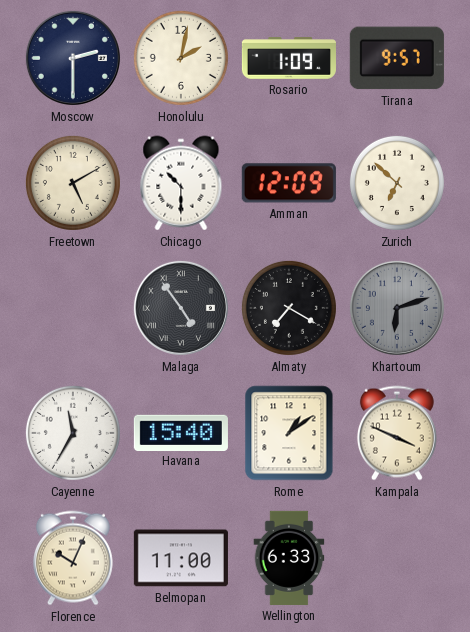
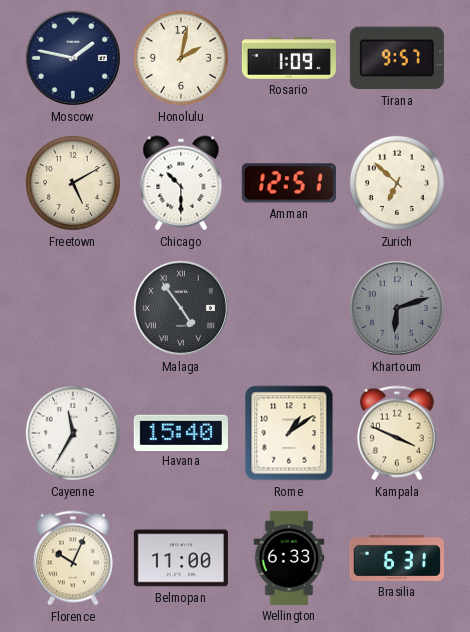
Moscow: 2:30 -> 1:47
Amman: 12:09 -> 12:51
Almaty: 7:20 -> none
Brasilia: none -> 6:31
